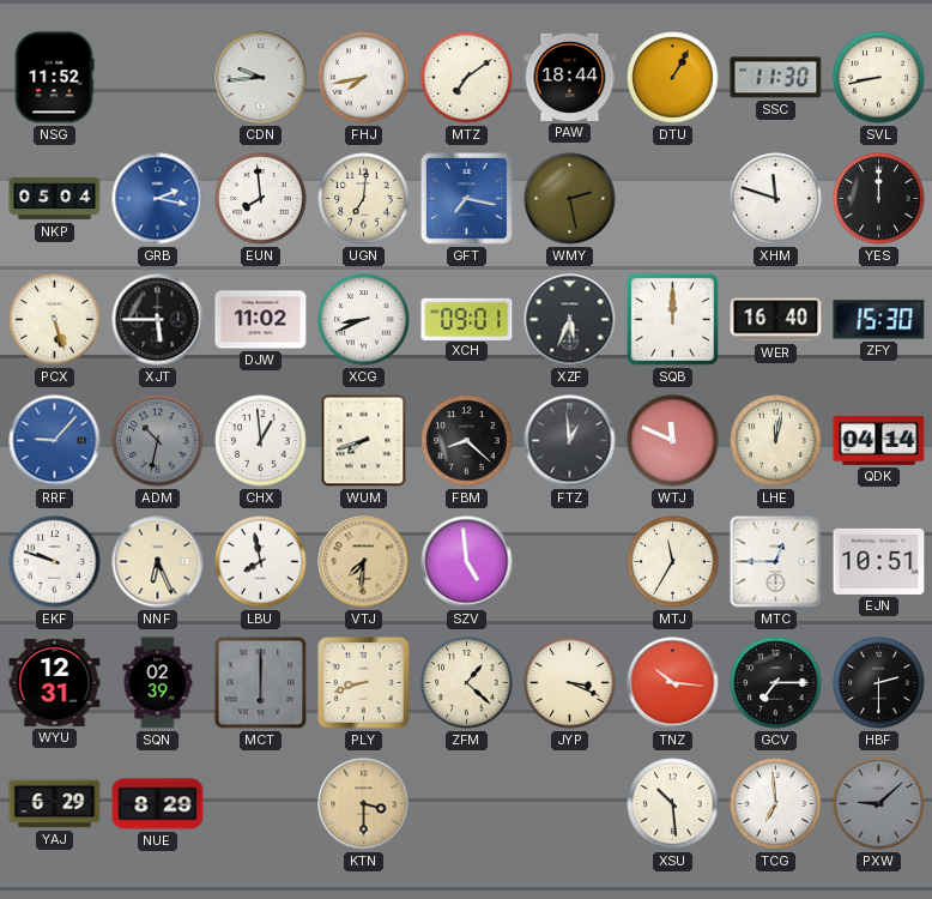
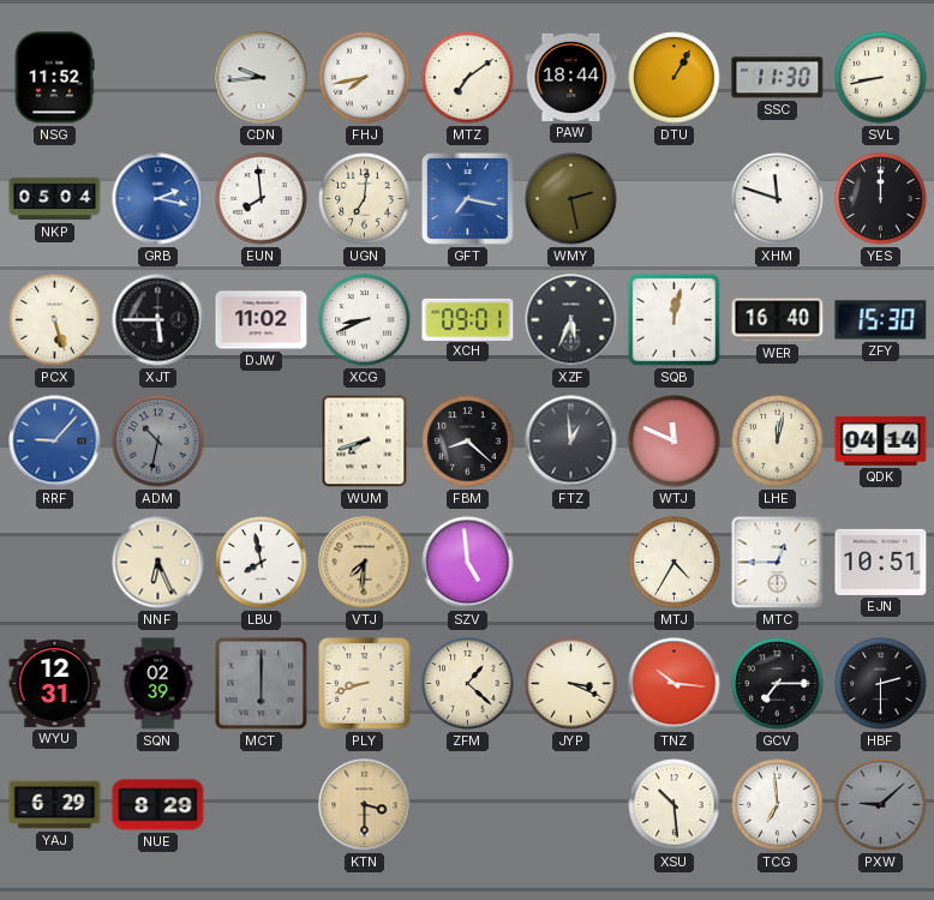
SQB: 12:00 -> 12:02
CHX: 12:59 -> none
EKF: 9:48 -> none
MTJ: 11:35 -> 4:35
